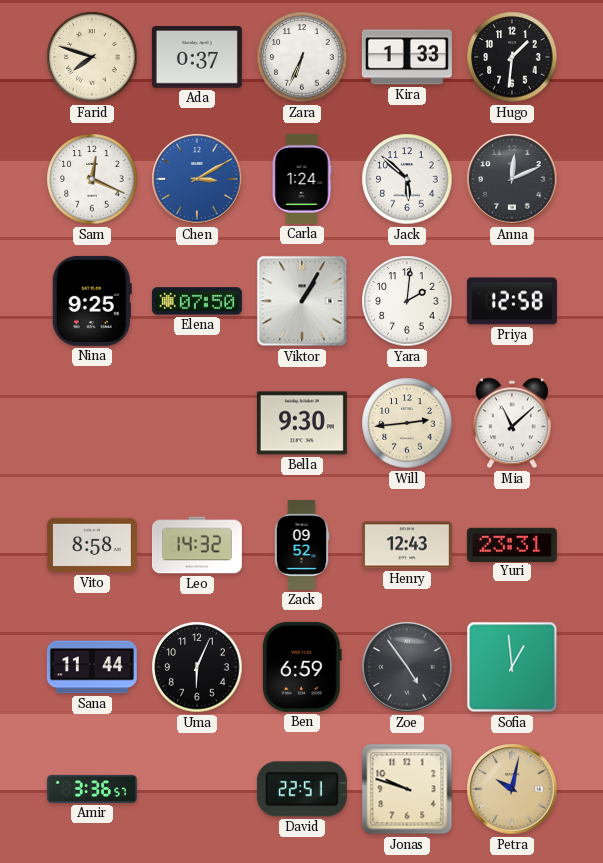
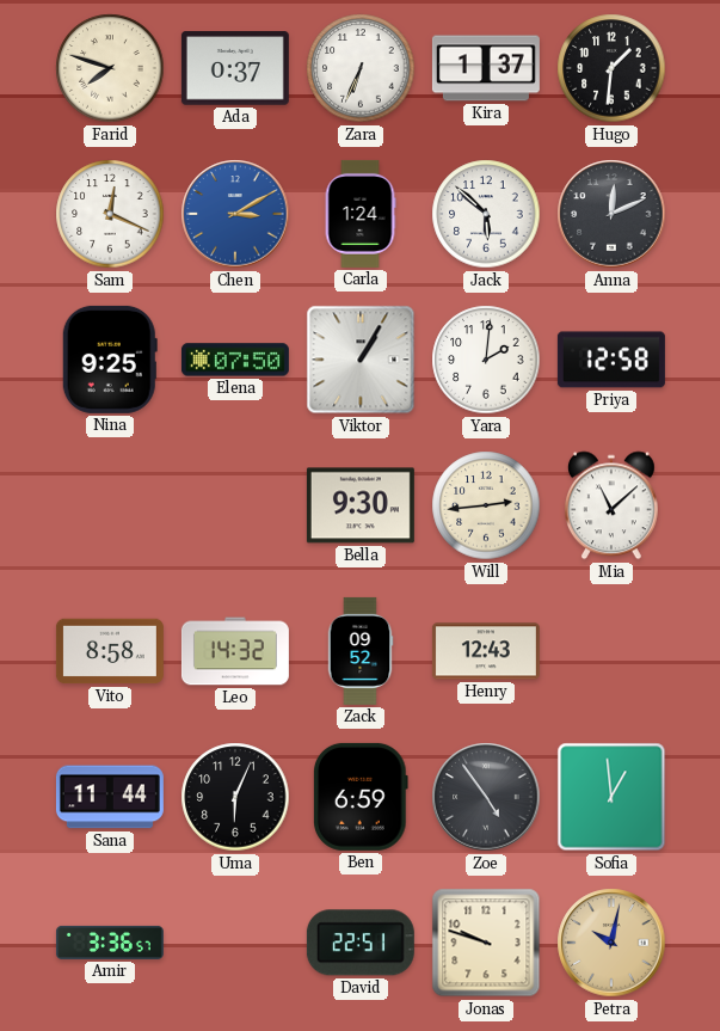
Kira: 1:33 -> 1:37
Yuri: 23:31 -> none
